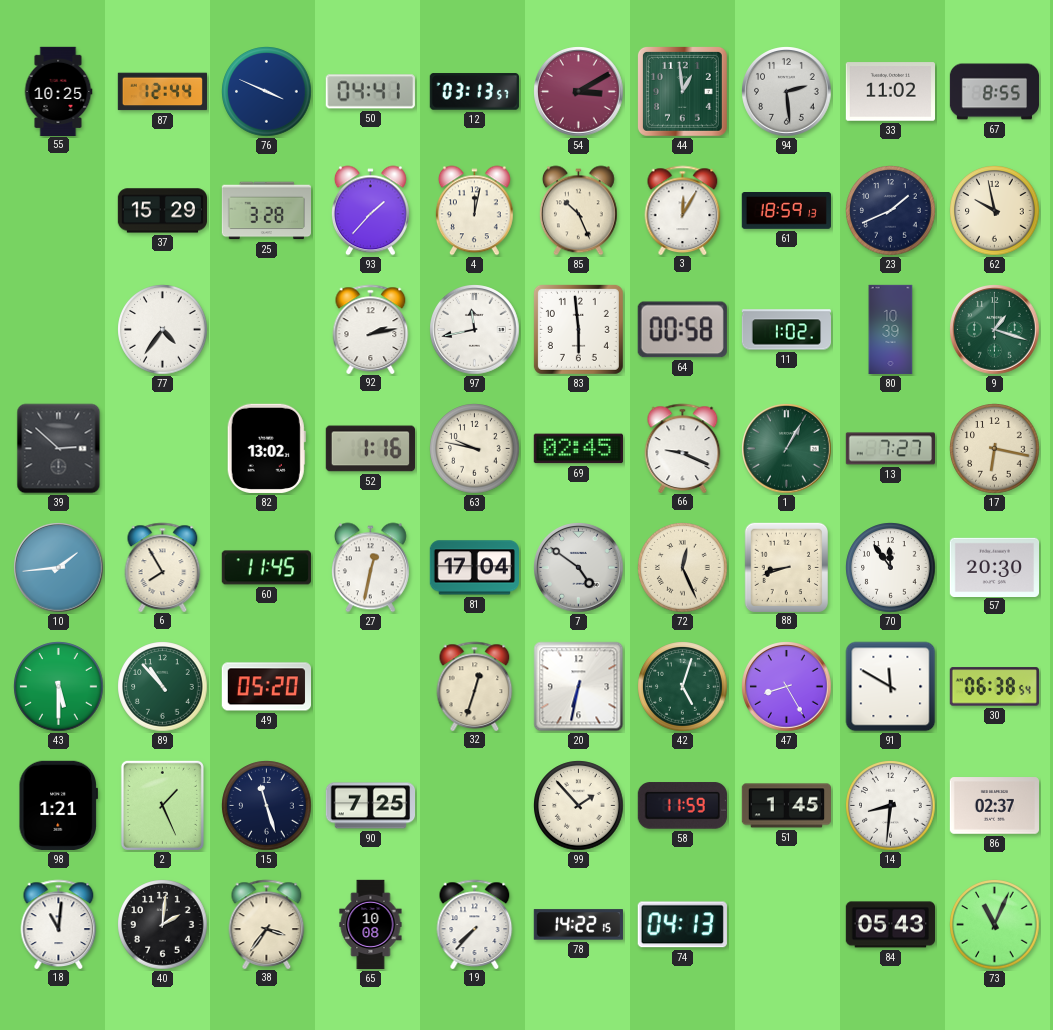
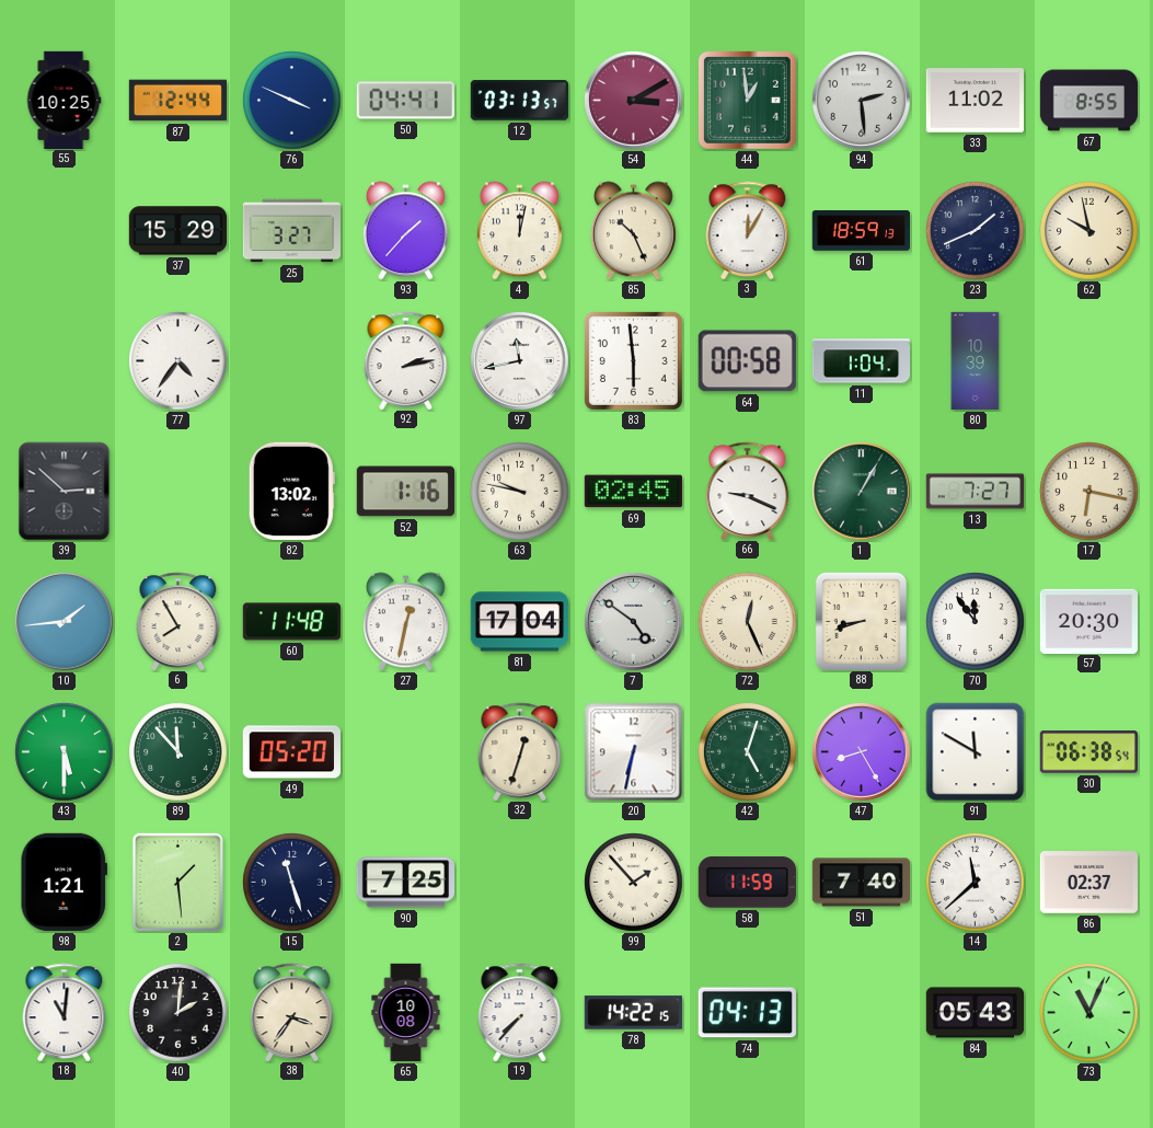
25: 3:28 -> 3:27
11: 1:02 -> 1:04
9: 1:18 -> none
60: 11:45 -> 11:48
89: 10:53 -> 11:53
2: 1:26 -> 1:29
51: 1:45 -> 7:40
14: 8:31 -> 11:38
